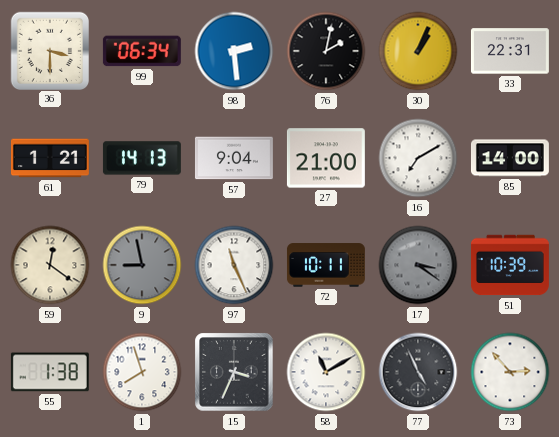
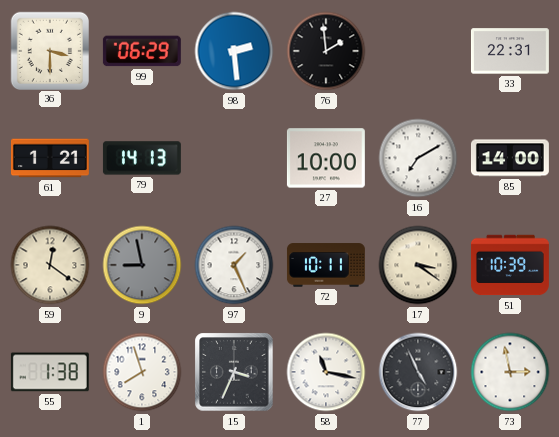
99: 06:34 -> 06:29
76: 2:02 -> 1:59
30: 1:04 -> none
57: 9:04 -> none
27: 21:00 -> 10:00
97: 11:26 -> 1:26
17 dial: grey -> cream
58: 11:10 -> 11:17
73: 2:53 -> 2:58
